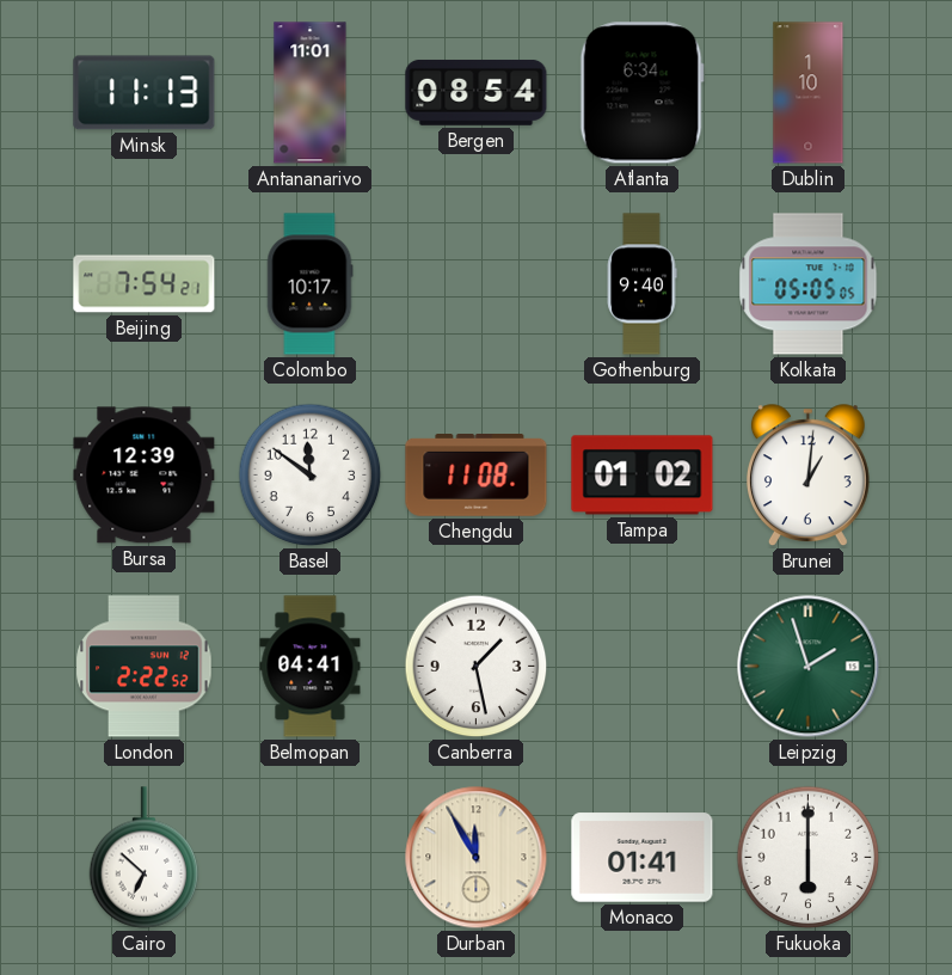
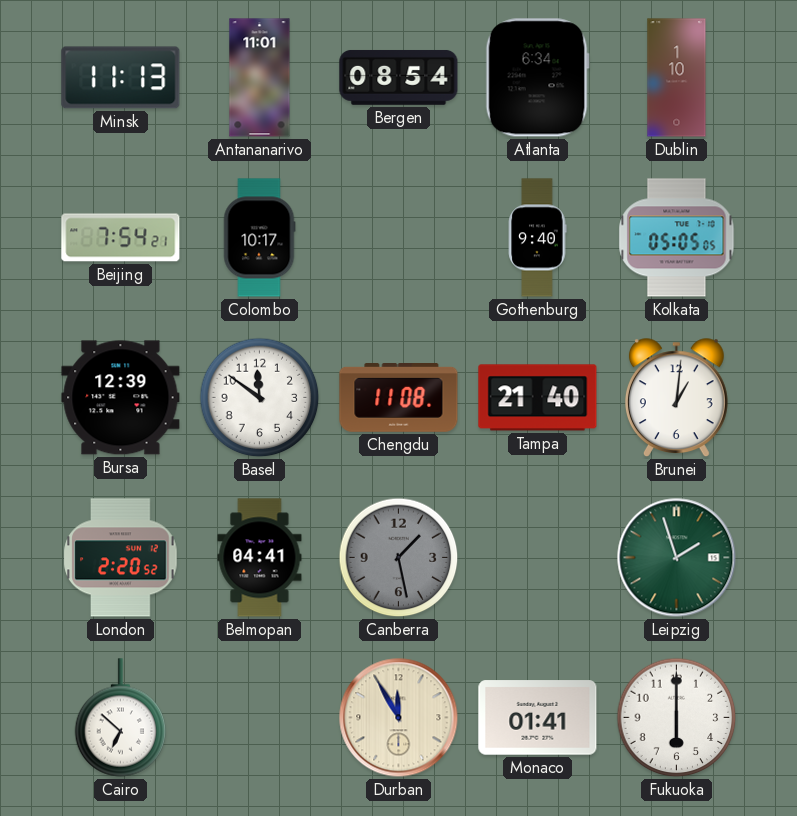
Tampa: 01:02 -> 21:40
London: 2:22 -> 2:20
Canberra dial: white -> grey
